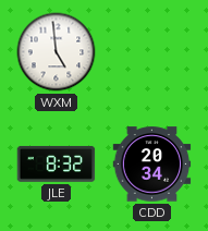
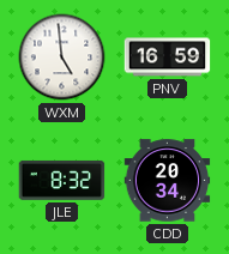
PNV: none -> 16:59
